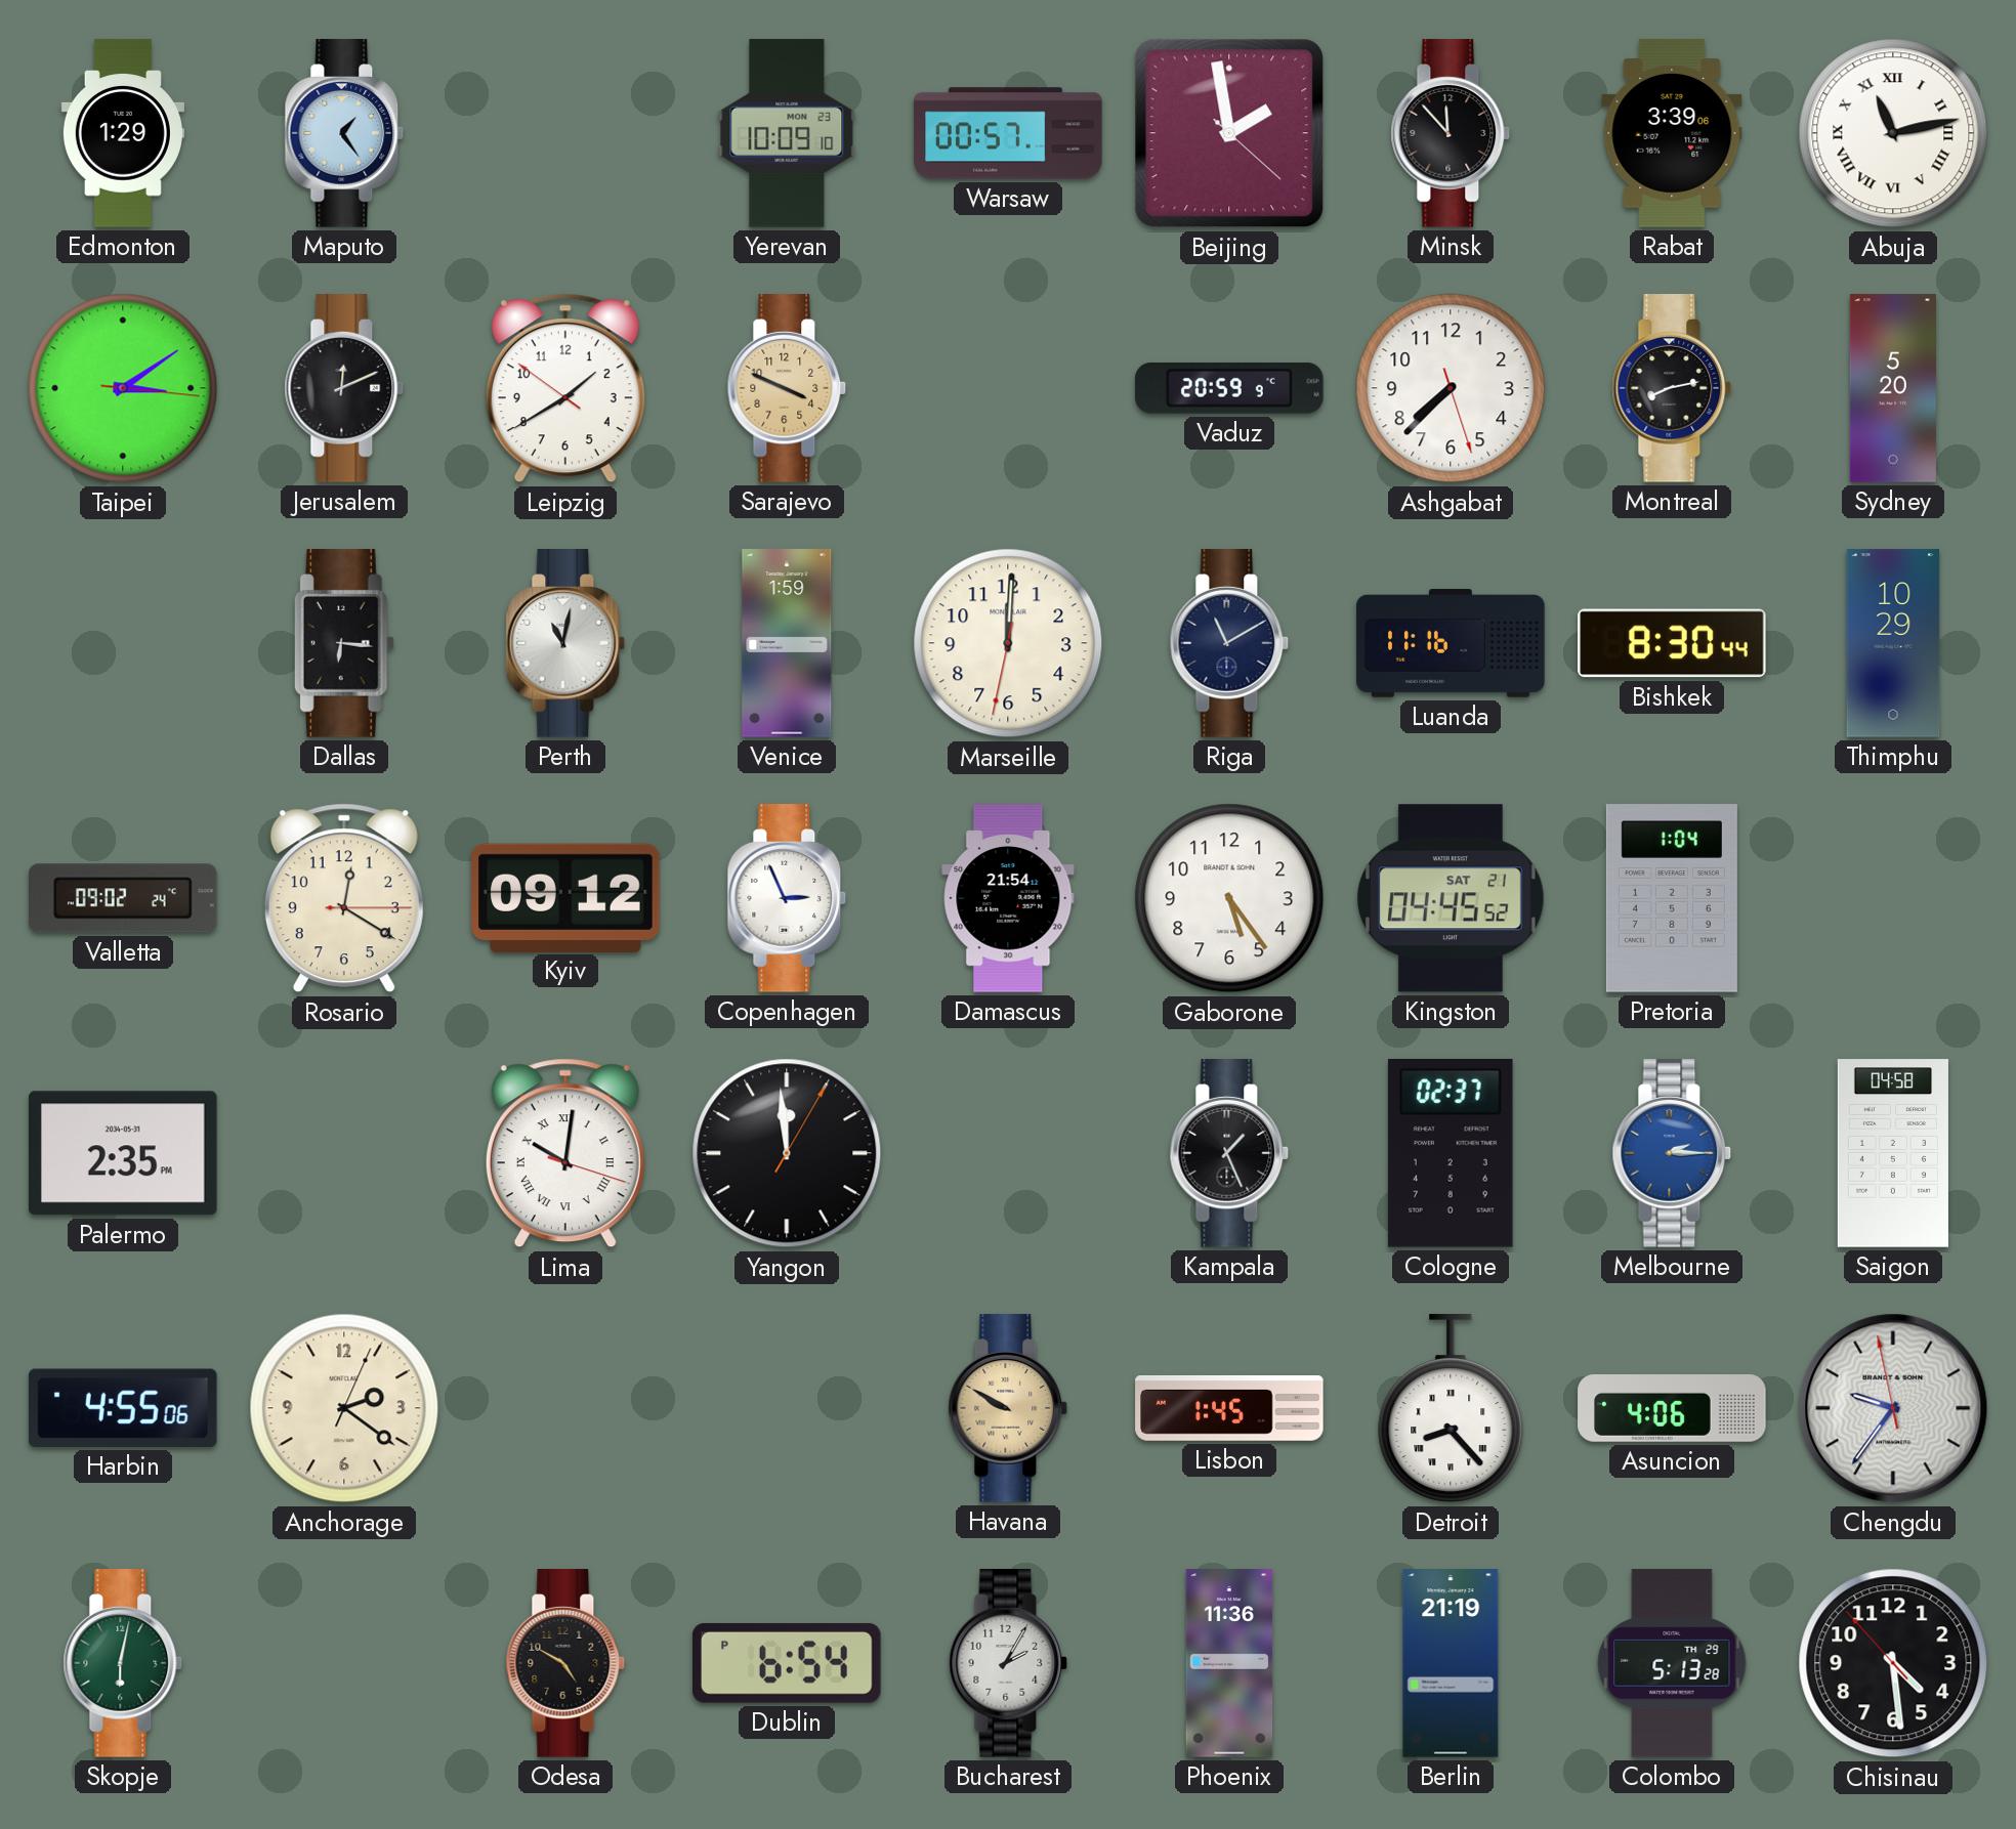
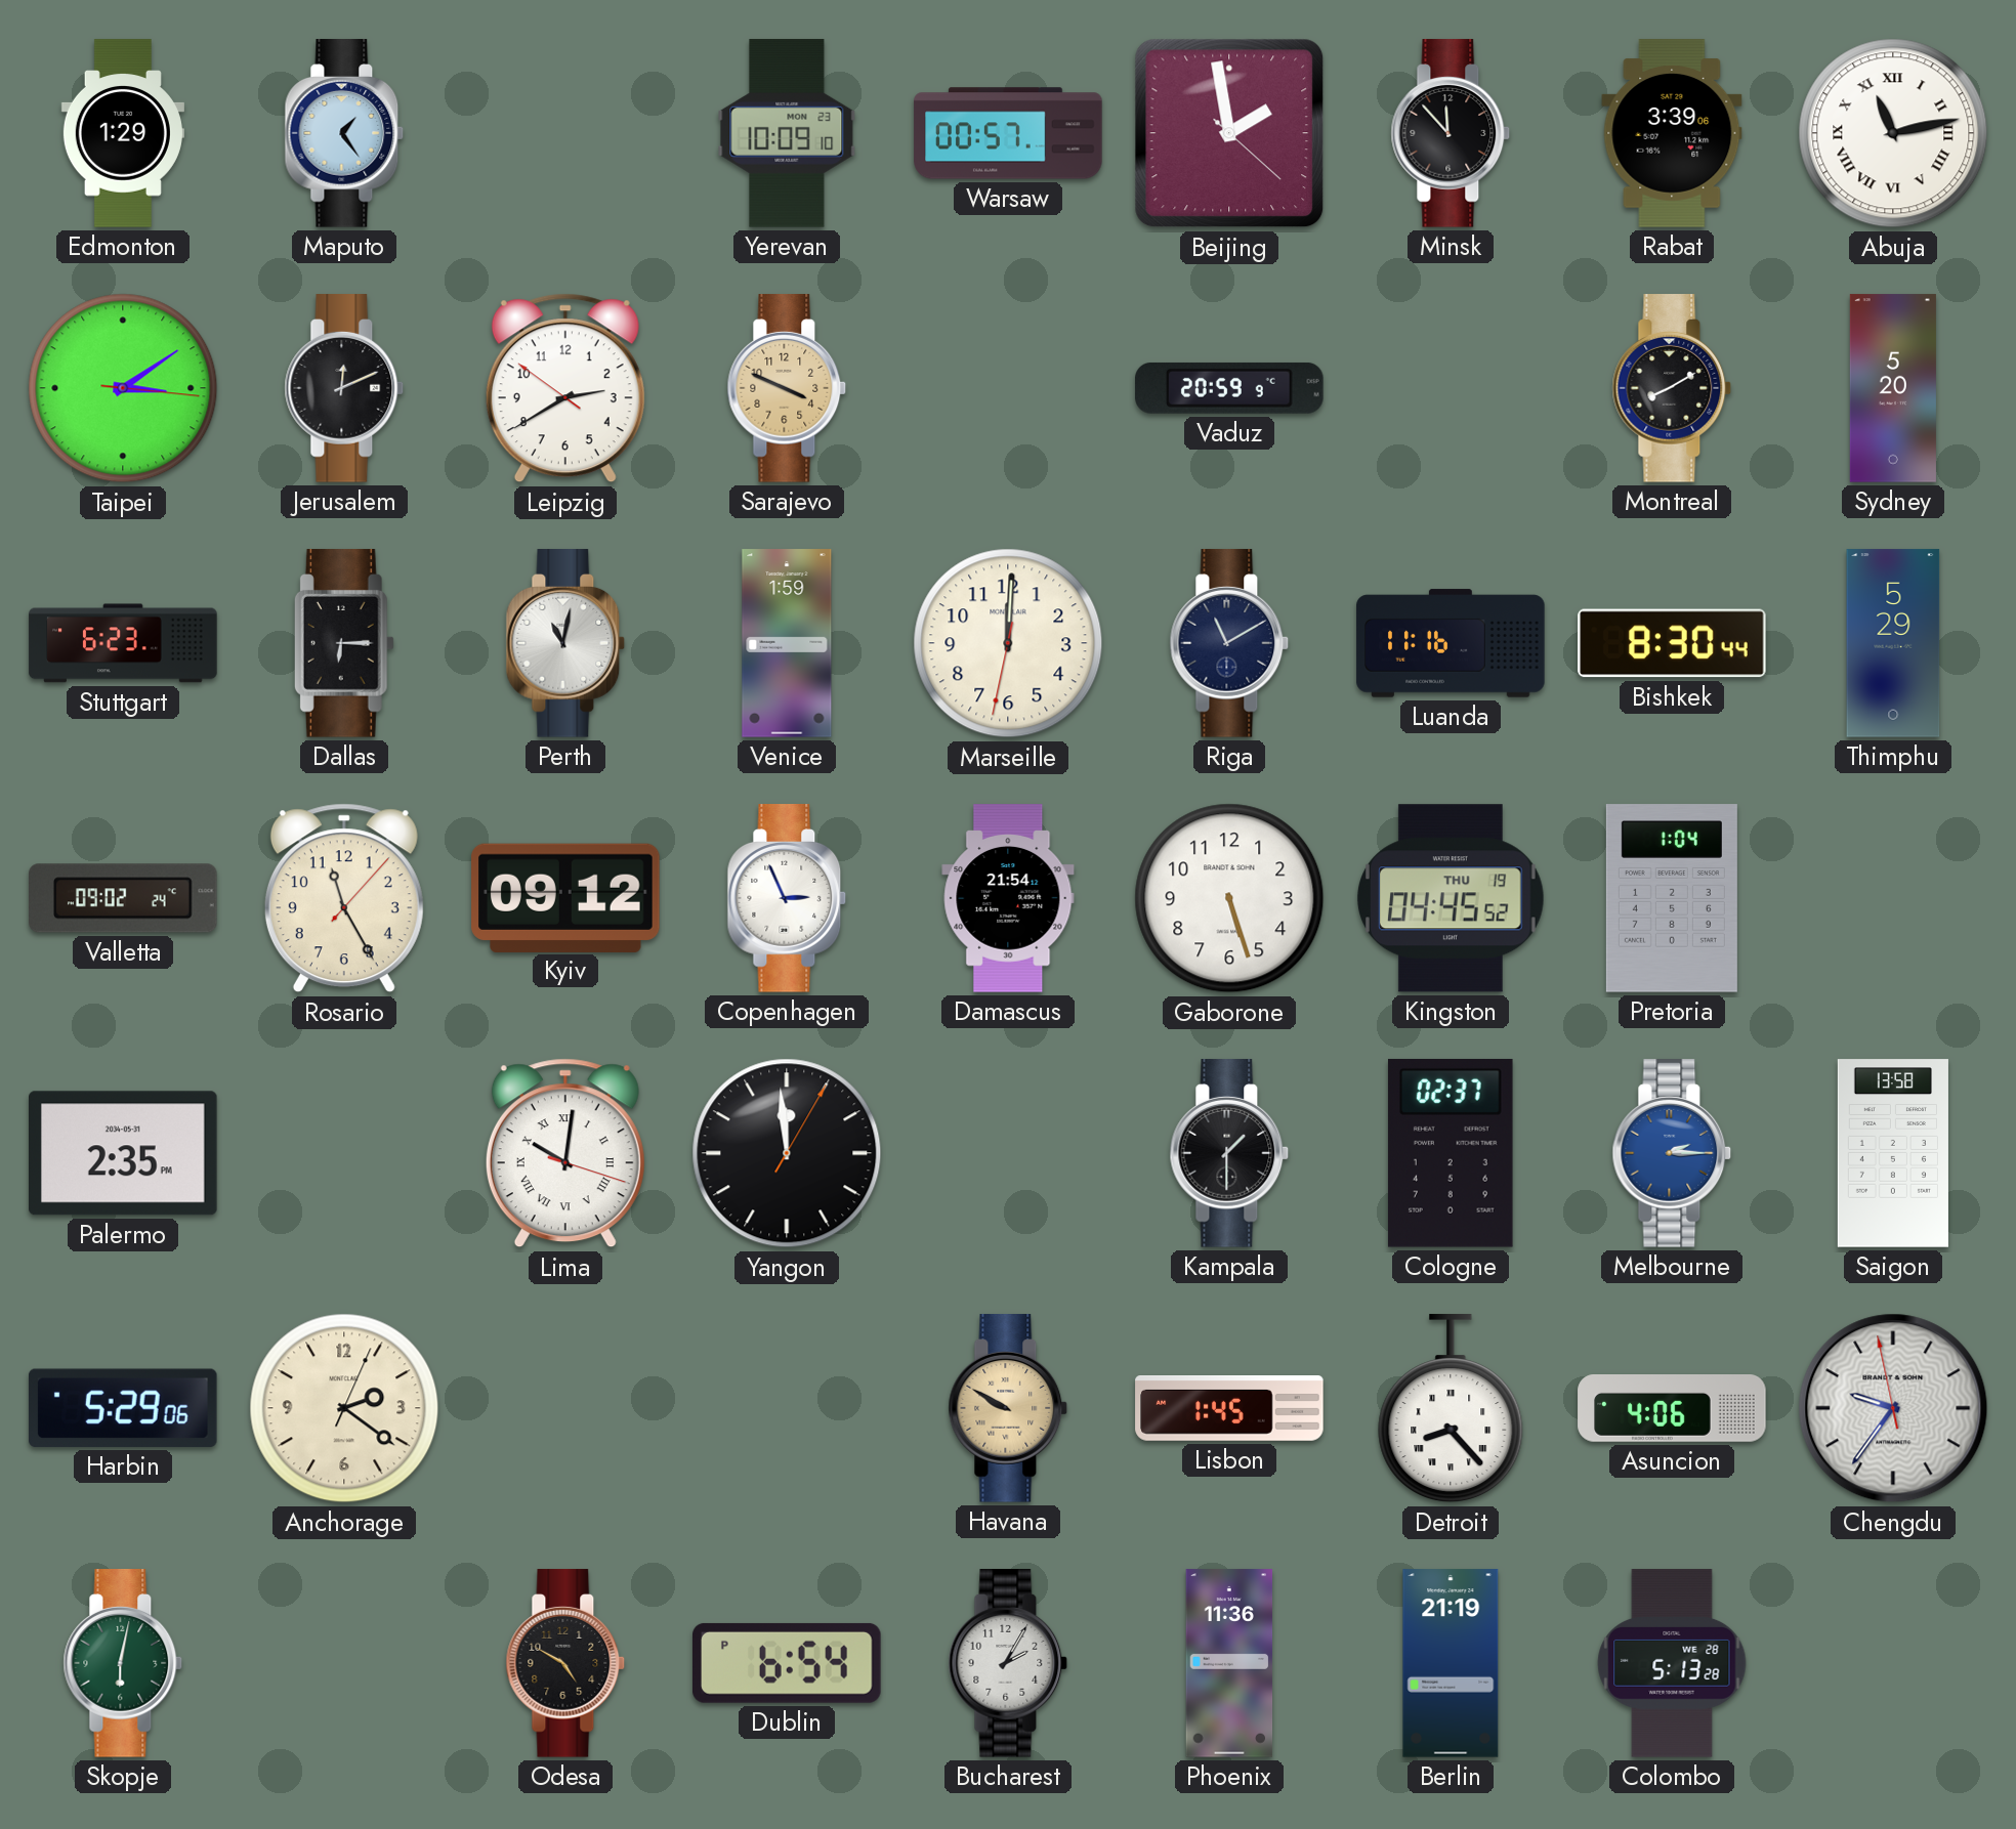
Leipzig: 1:39 -> 2:39
Ashgabat: 7:37 -> none
Montreal: 8:13 -> 8:10
Stuttgart: none -> 6:23
Dallas: 6:16 -> 6:15
Thimphu: 10:29 -> 5:29
Rosario: 12:20 -> 11:25
Gaborone: 5:24 -> 5:27
Kingston date: SAT 21 -> THU 19
Kampala: 1:26 -> 1:30
Saigon: 04:58 -> 13:58
Harbin: 4:55 -> 5:29
Colombo date: TH 29 -> WE 28
Chisinau: 4:28 -> none
